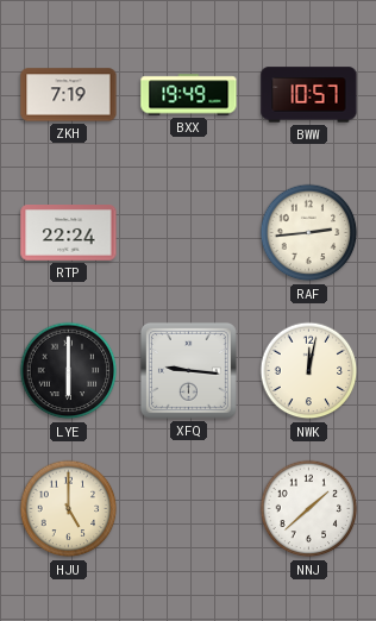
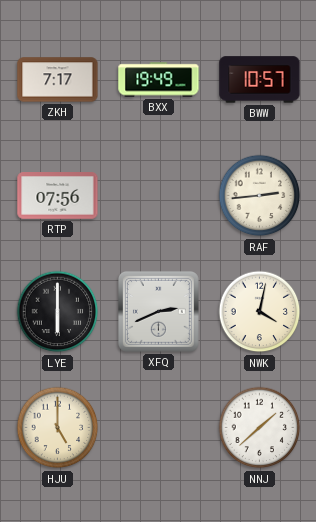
ZKH: 7:19 -> 7:17
RTP: 22:24 -> 07:56
XFQ: 9:16 -> 2:41
NWK: 12:02 -> 4:02
